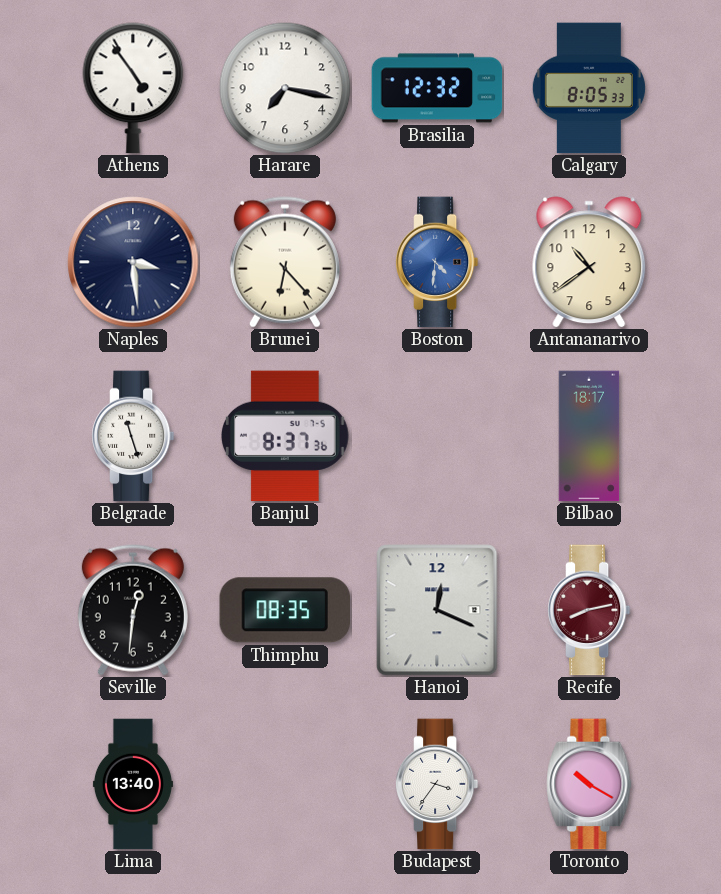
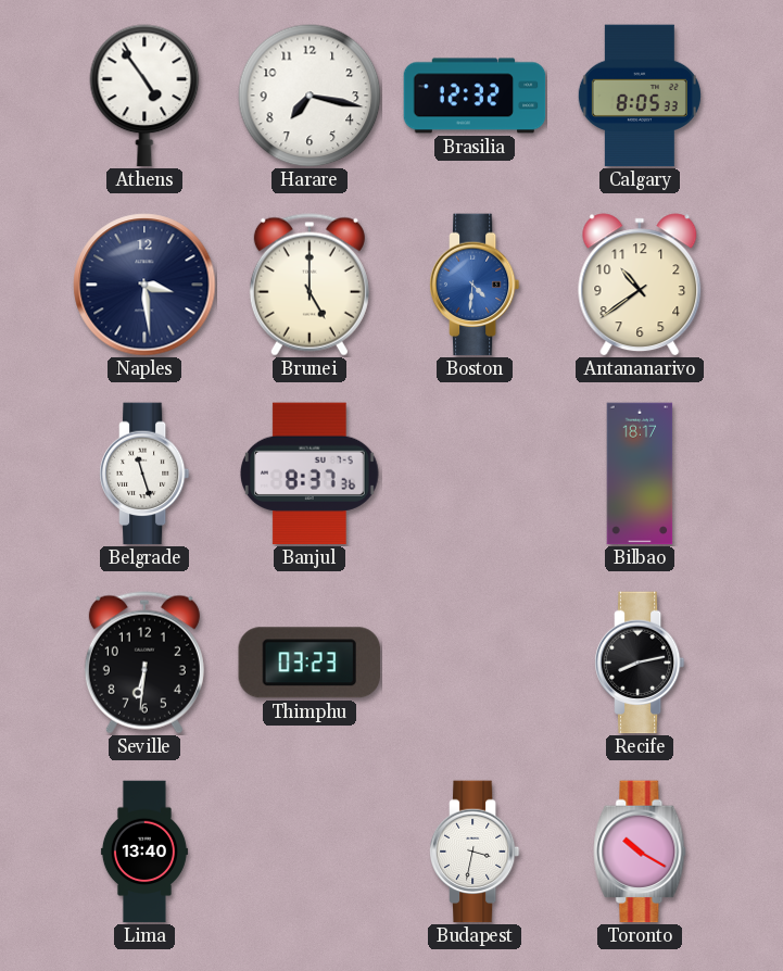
Brunei: 6:23 -> 5:00
Seville: 12:31 -> 6:31
Thimphu: 08:35 -> 03:23
Hanoi: 12:19 -> none
Recife dial: burgundy -> black
Budapest: 3:36 -> 3:32
